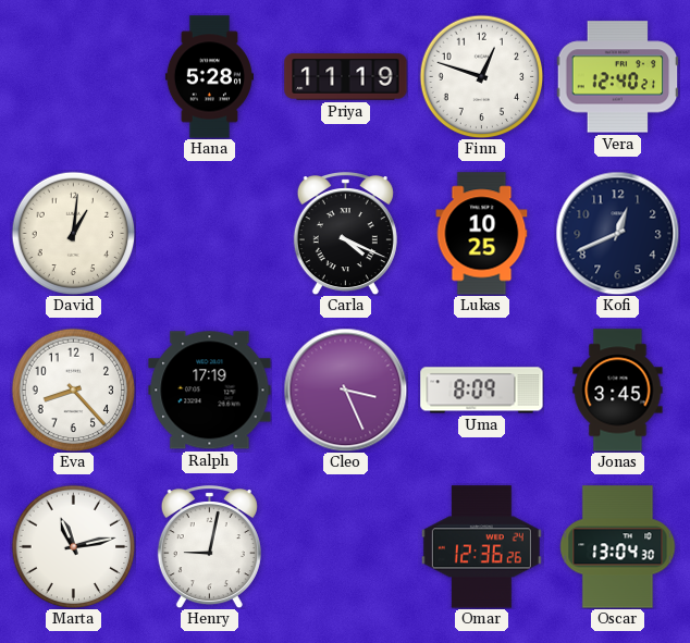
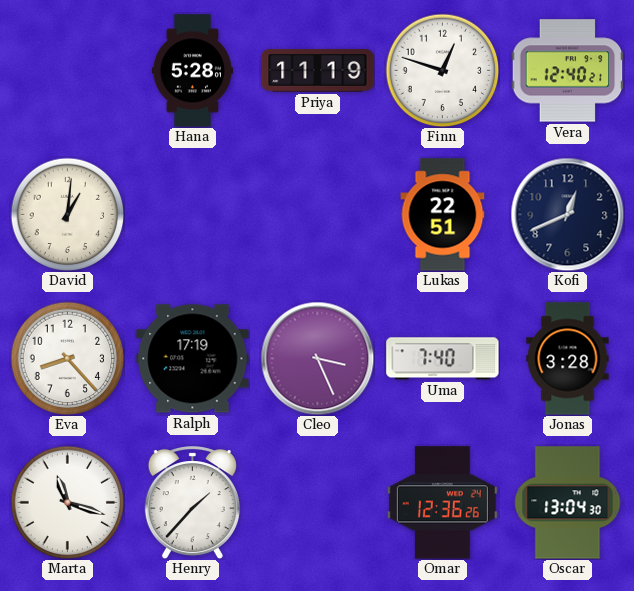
Carla: 4:19 -> none
Lukas: 10:25 -> 22:51
Uma: 8:09 -> 7:40
Jonas: 3:45 -> 3:28
Marta: 11:13 -> 11:18
Henry: 9:02 -> 1:37
